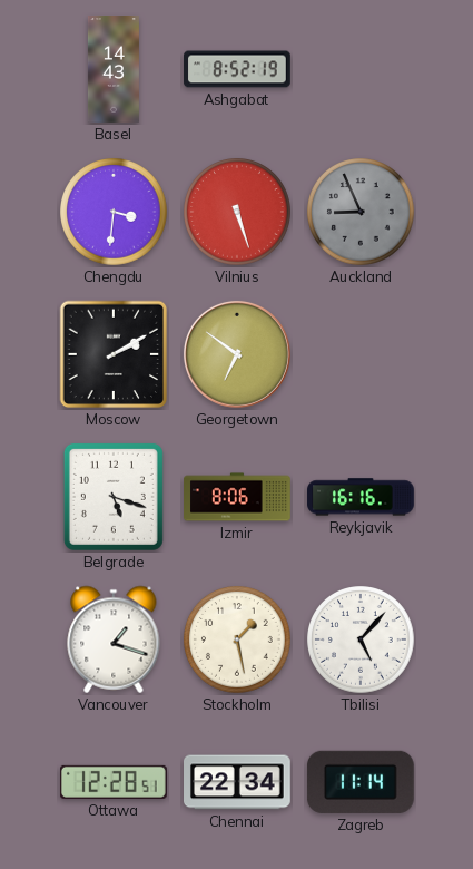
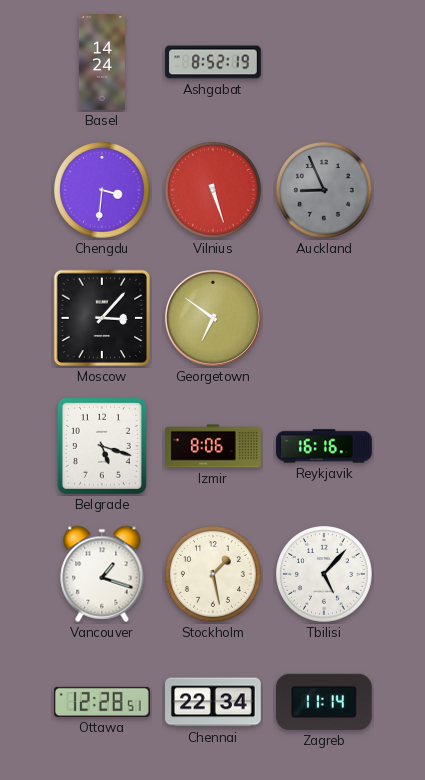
Basel: 14:43 -> 14:24
Moscow: 2:10 -> 3:07
